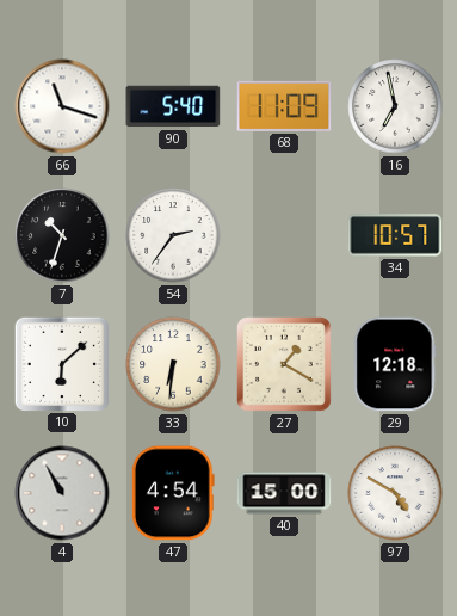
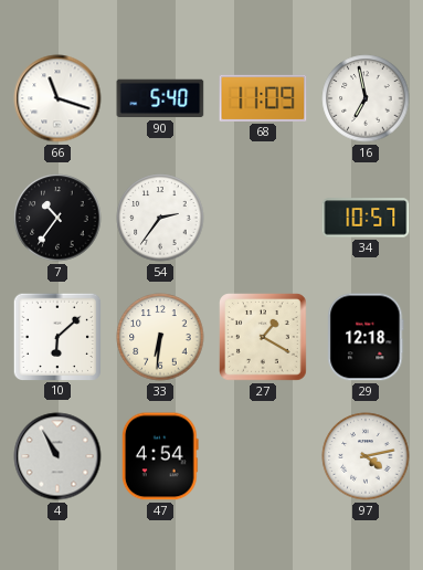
7: 10:33 -> 10:36
40: 15:00 -> none
97: 4:50 -> 4:13
